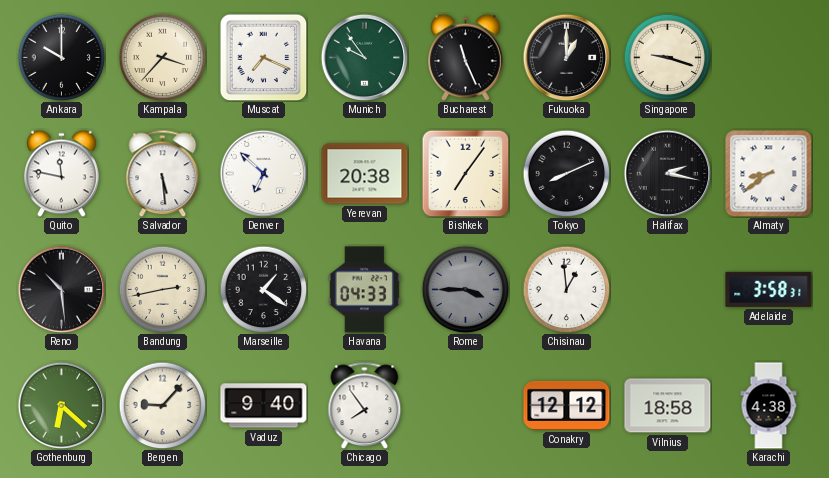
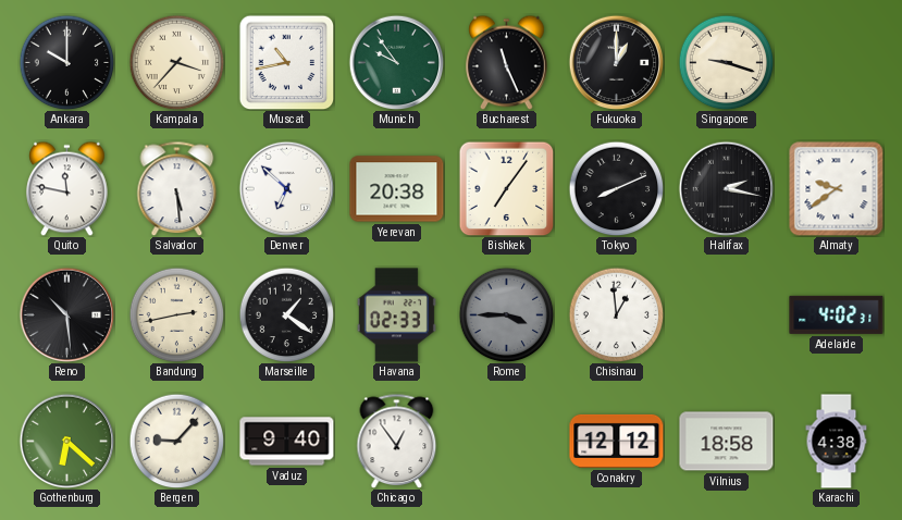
Muscat: 7:19 -> 10:43
Almaty: 8:39 -> 9:39
Havana: 04:33 -> 02:33
Adelaide: 3:58 -> 4:02
Chicago: 7:54 -> 12:54
